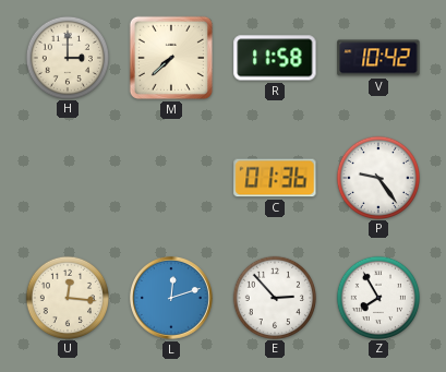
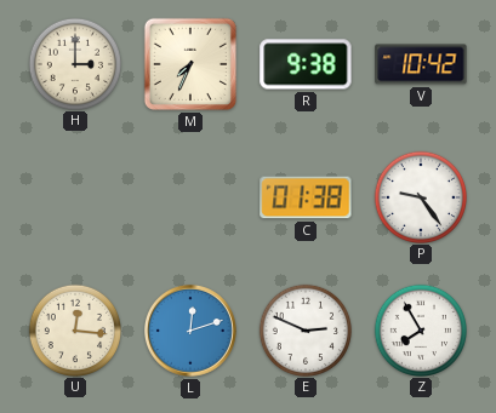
M: 7:38 -> 7:34
R: 11:58 -> 9:38
C: 01:36 -> 01:38
E: 2:53 -> 2:49
